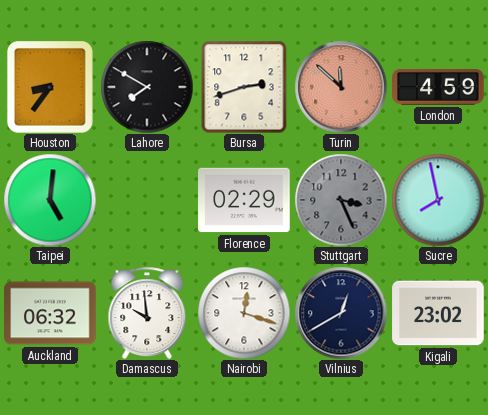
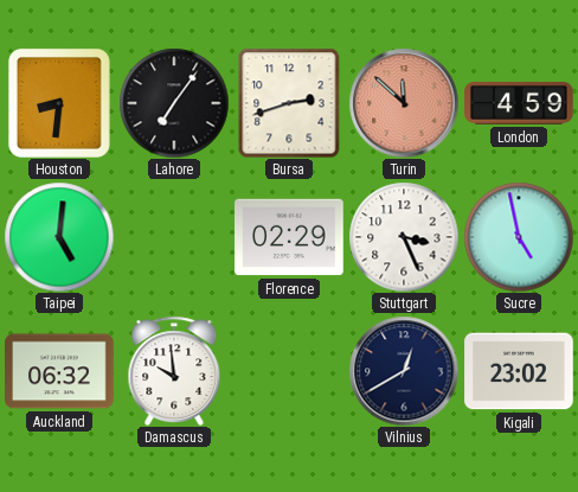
Houston: 8:36 -> 8:31
Lahore: 7:50 -> 7:06
Stuttgart dial: grey -> white
Sucre: 7:58 -> 4:58
Nairobi: 12:18 -> none
